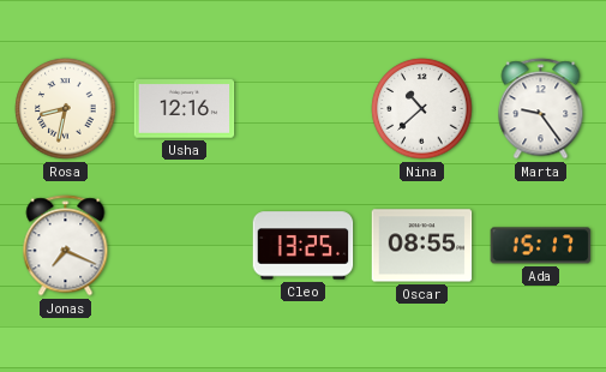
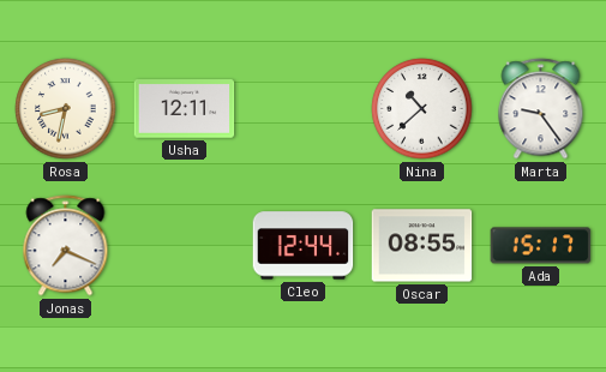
Usha: 12:16 -> 12:11
Cleo: 13:25 -> 12:44
